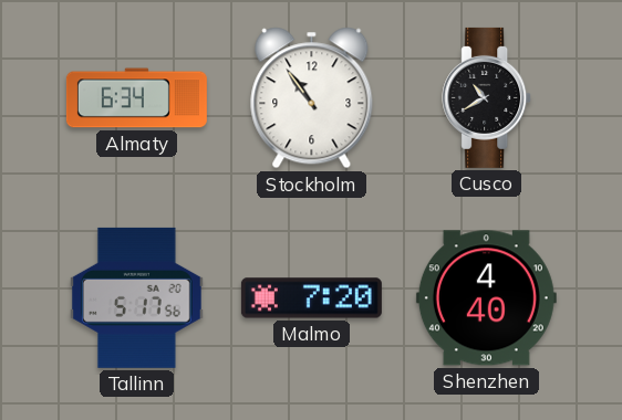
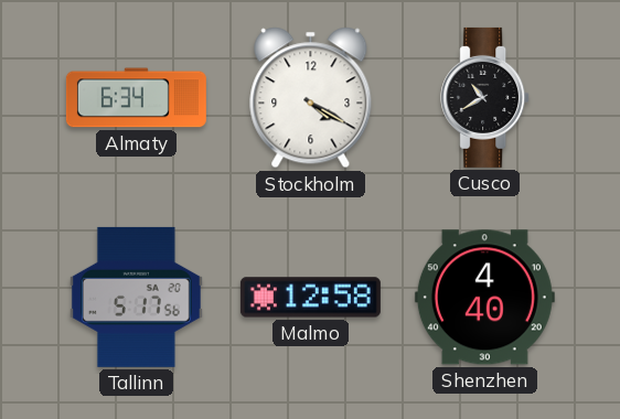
Stockholm: 10:54 -> 4:20
Malmo: 7:20 -> 12:58
